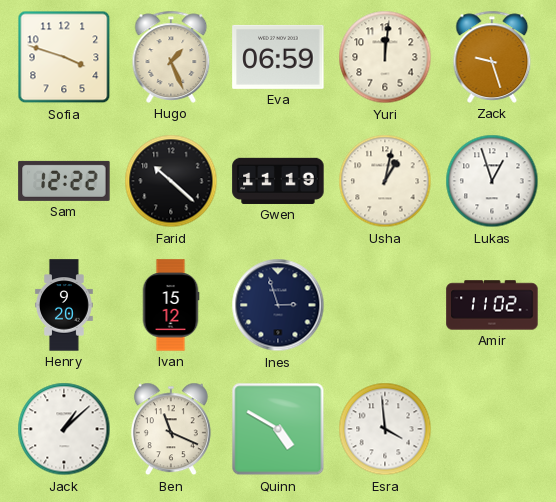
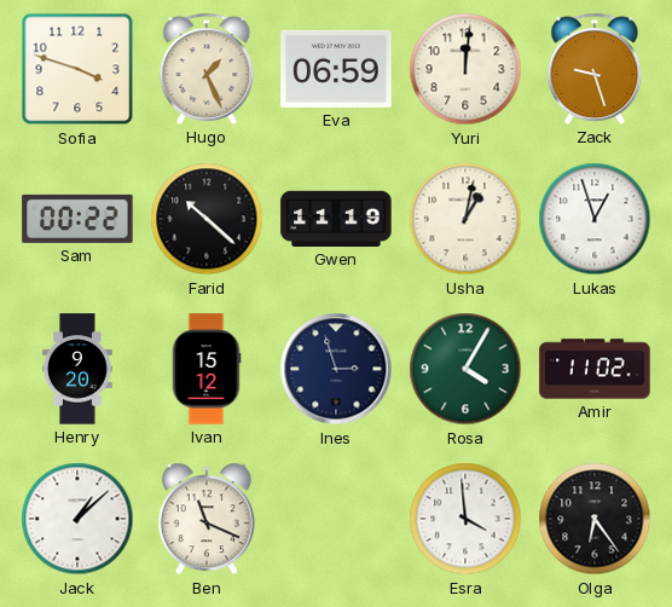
Sam: 12:22 -> 00:22
Rosa: none -> 4:05
Quinn: 4:50 -> none
Olga: none -> 6:24
